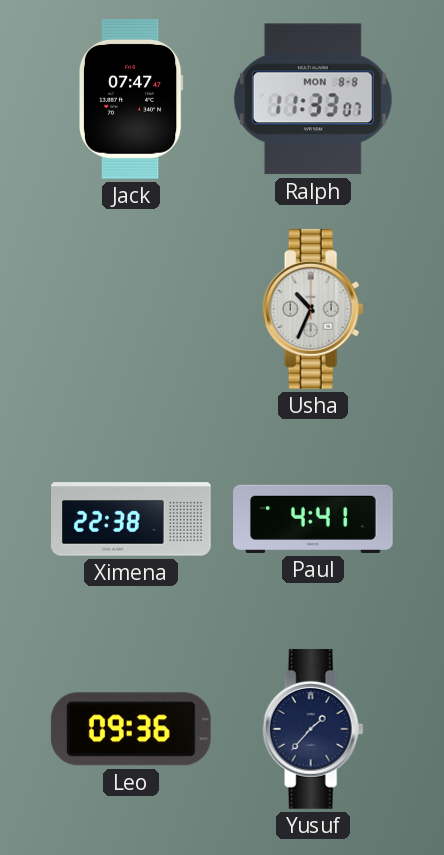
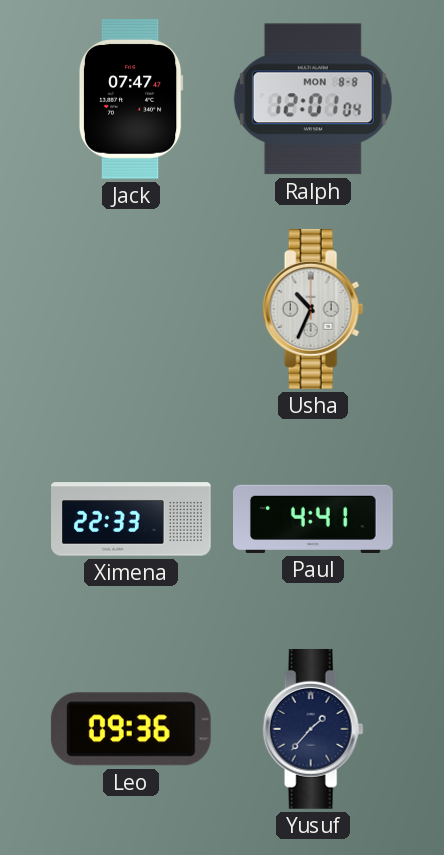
Ralph: 11:33 -> 12:01
Ximena: 22:38 -> 22:33
